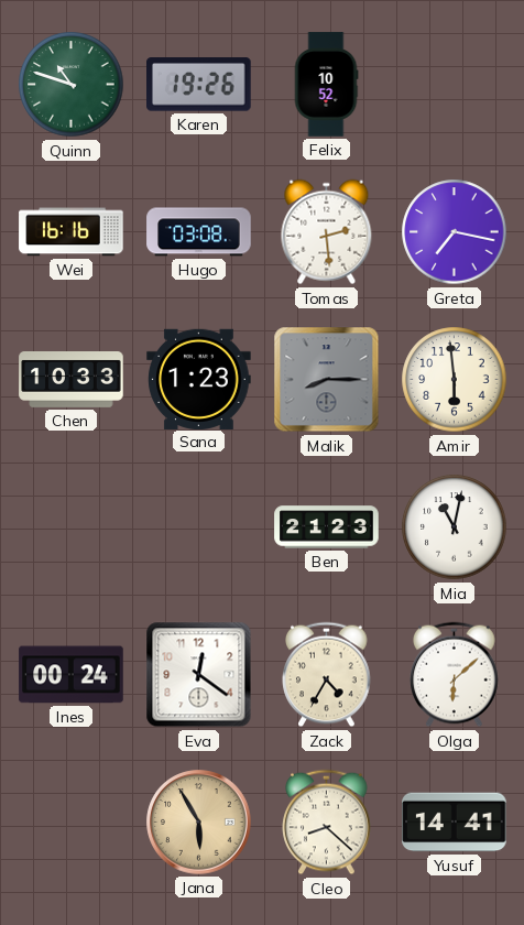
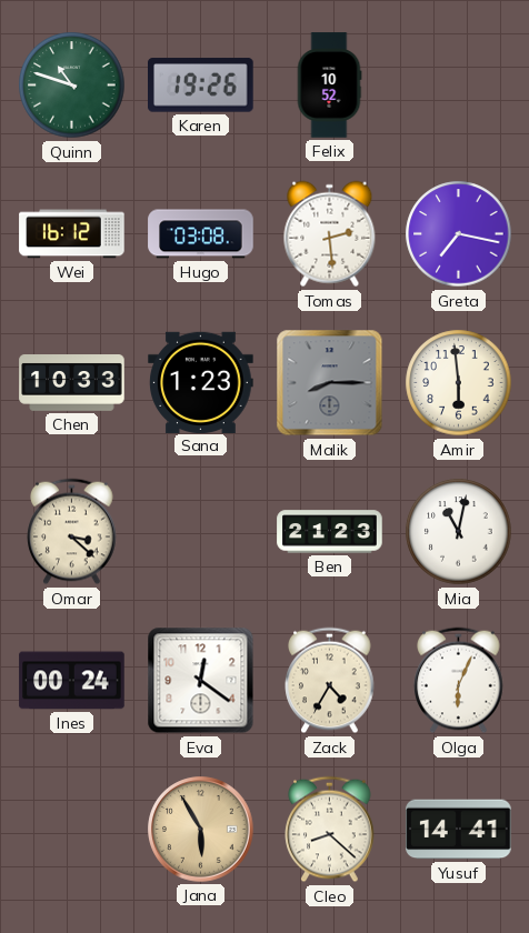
Wei: 16:16 -> 16:12
Omar: none -> 3:22
Olga: 6:08 -> 6:04
